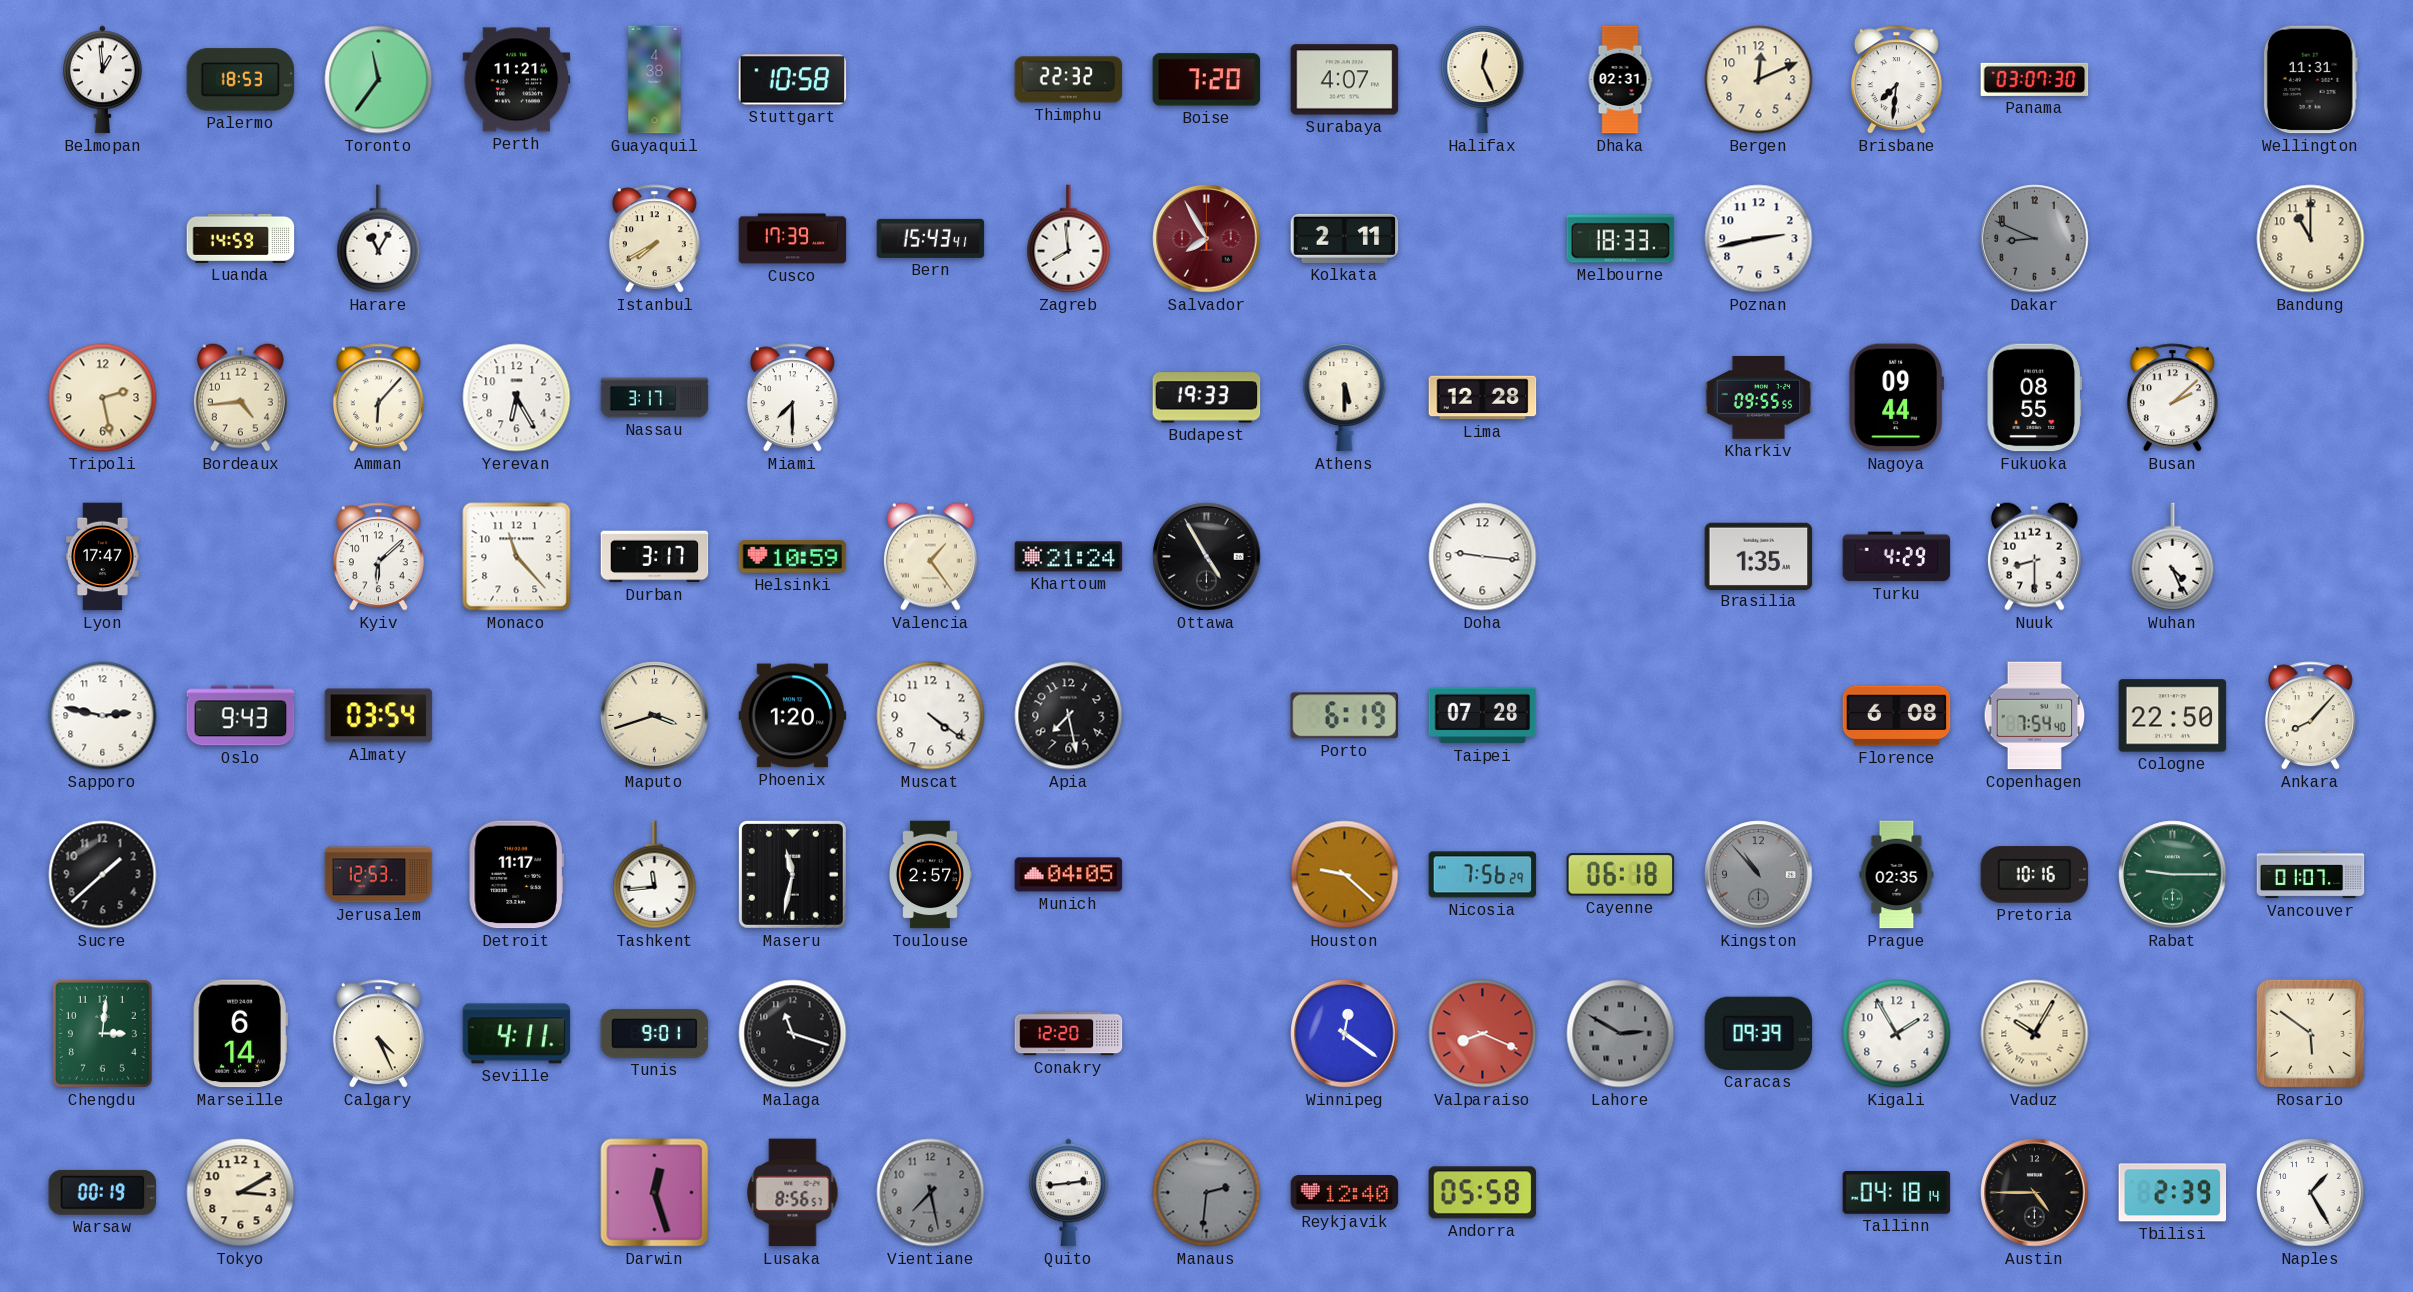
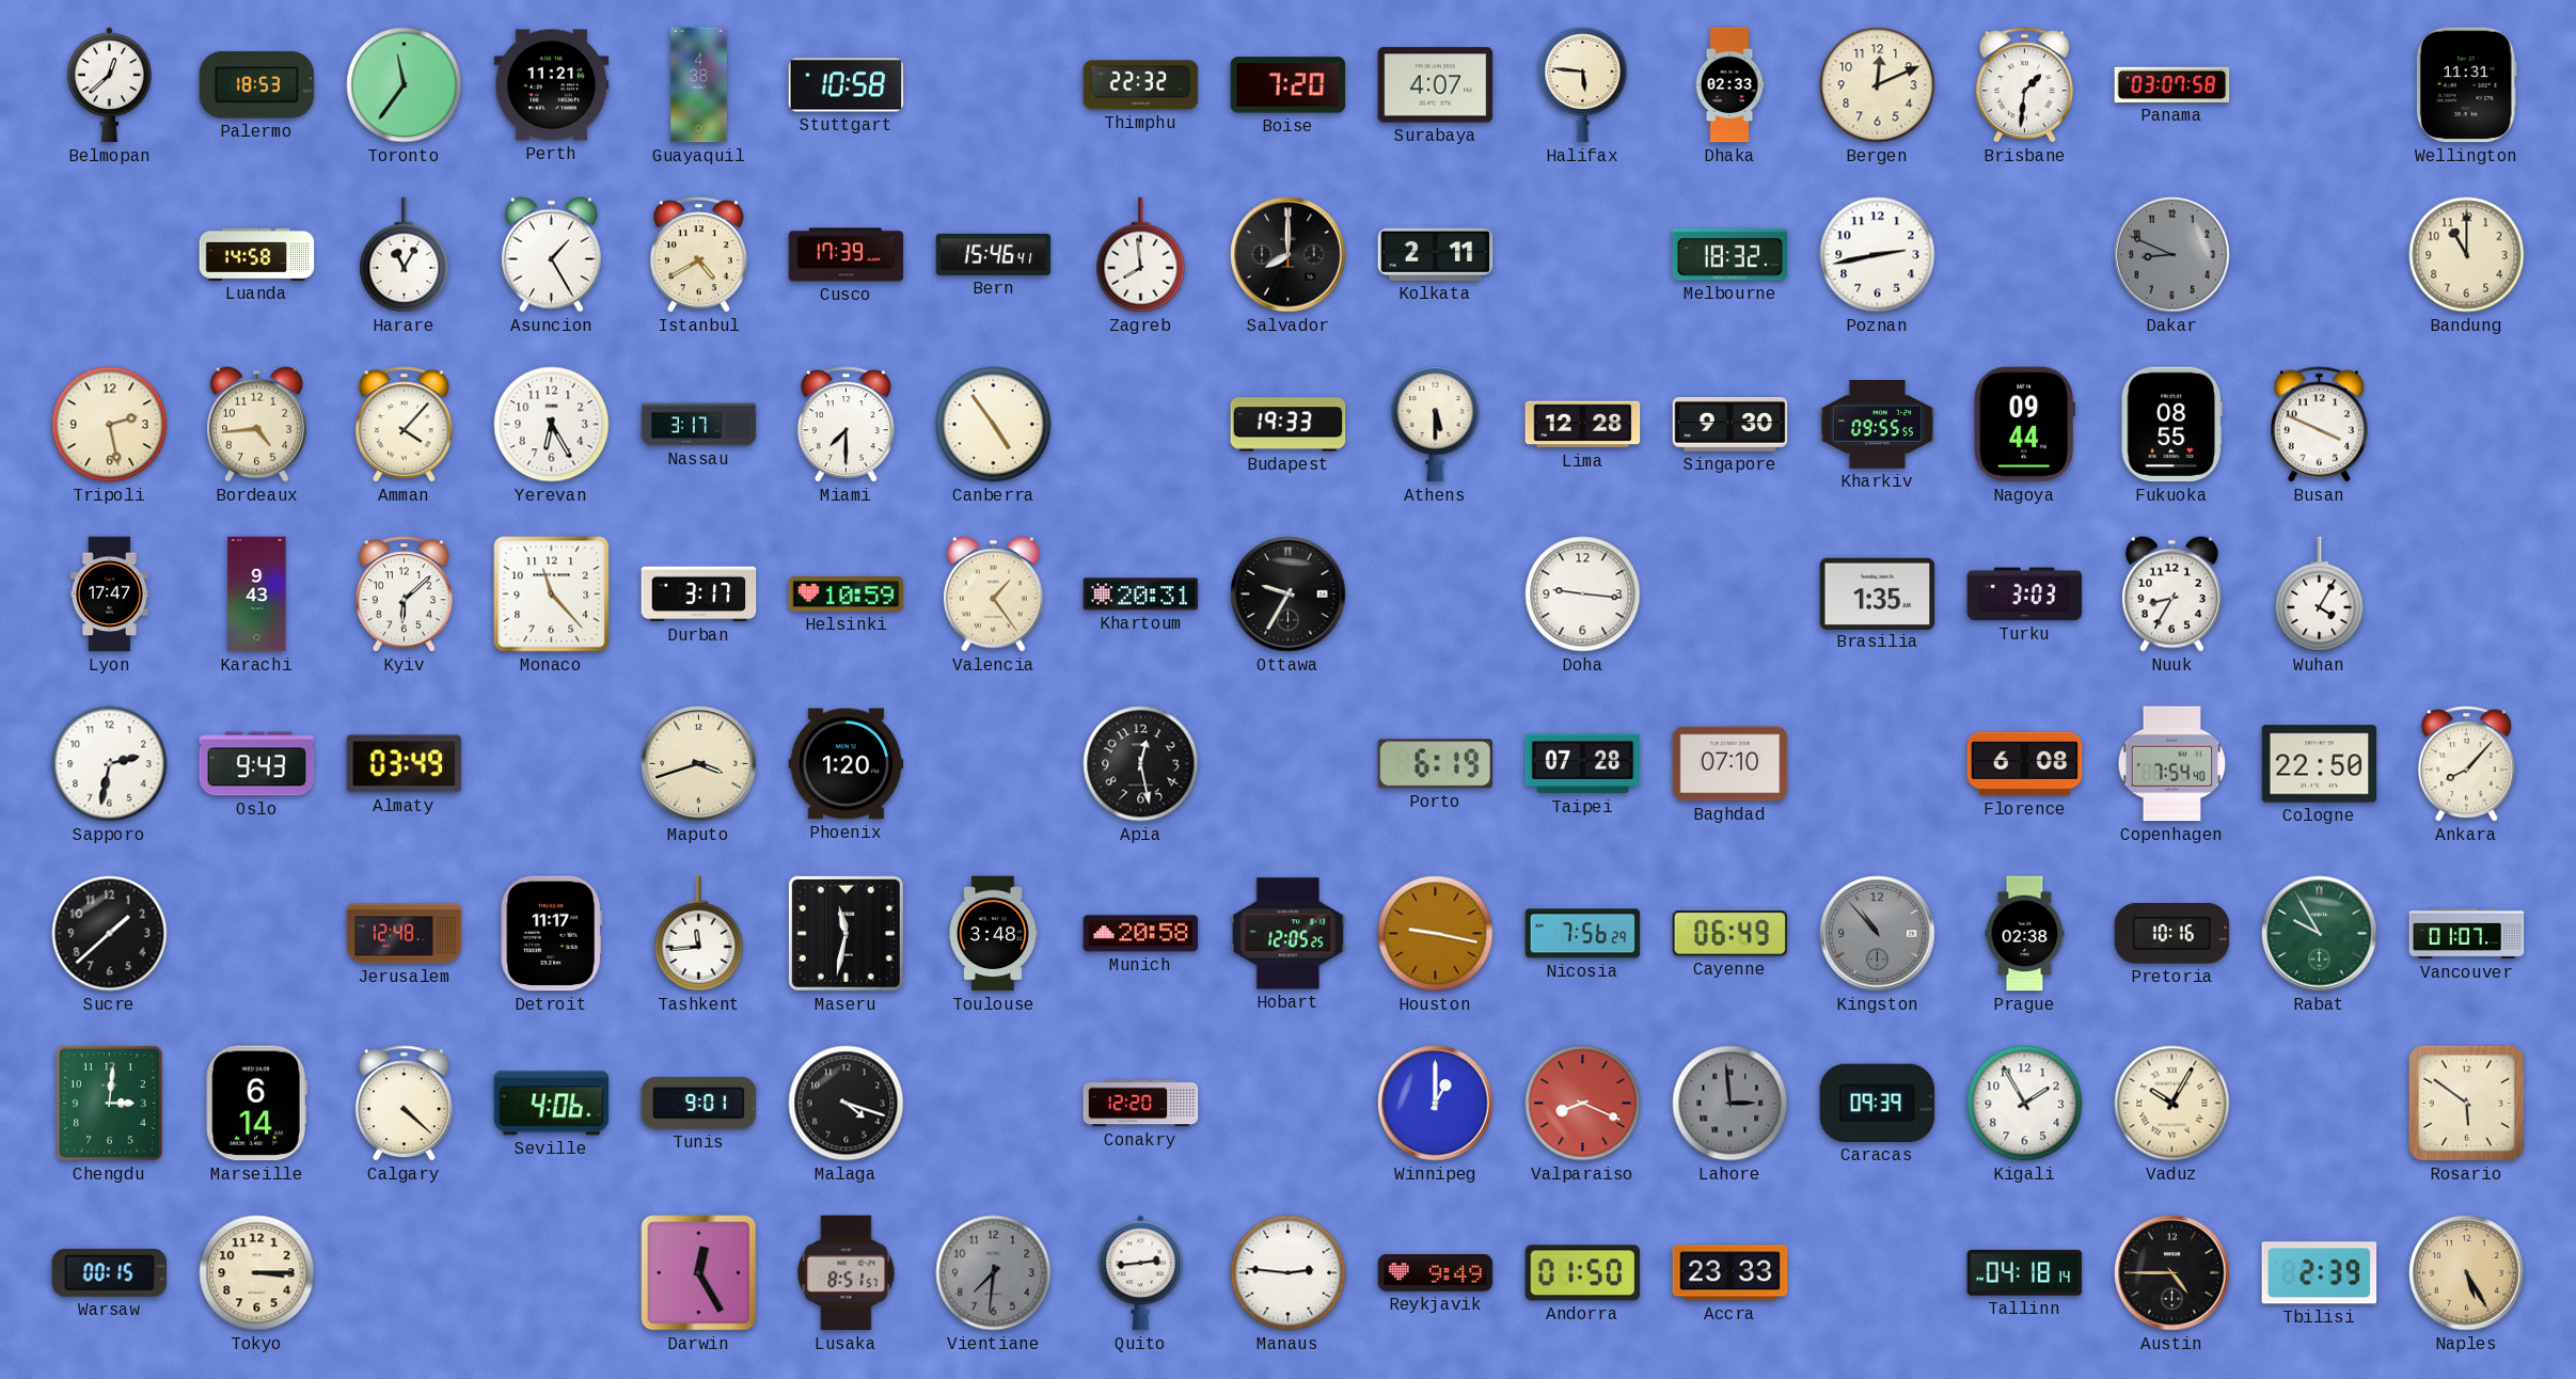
Belmopan: 12:59 -> 12:38
Halifax: 12:26 -> 5:46
Dhaka: 02:31 -> 02:33
Brisbane: 7:31 -> 1:31
Panama: 03:07:30 -> 03:07:58
Luanda: 14:59 -> 14:58
Asuncion: none -> 1:25
Istanbul: 7:40 -> 4:40
Bern: 15:43 -> 15:46
Salvador: 7:55 -> 8:00
Salvador dial: burgundy -> black
Melbourne: 18:33 -> 18:32
Amman: 6:07 -> 4:07
Canberra: none -> 4:54
Singapore: none -> 9:30
Busan: 2:08 -> 3:49
Karachi: none -> 9:43
Khartoum: 21:24 -> 20:31
Ottawa: 4:55 -> 9:35
Turku: 4:29 -> 3:03
Nuuk: 8:30 -> 8:35
Wuhan: 4:26 -> 4:05
Sapporo: 2:47 -> 2:32
Almaty: 03:54 -> 03:49
Muscat: 4:21 -> none
Apia: 7:28 -> 12:28
Baghdad: none -> 07:10
Jerusalem: 12:53 -> 12:48
Toulouse: 2:57 -> 3:48
Munich: 04:05 -> 20:58
Hobart: none -> 12:05
Houston: 9:22 -> 9:17
Cayenne: 06:18 -> 06:49
Prague: 02:35 -> 02:38
Rabat: 9:15 -> 9:55
Calgary: 4:26 -> 4:22
Seville: 4:11 -> 4:06
Malaga: 11:18 -> 4:18
Winnipeg: 12:21 -> 1:00
Lahore: 2:50 -> 2:59
Warsaw: 00:19 -> 00:15
Tokyo: 3:10 -> 3:15
Darwin: 12:27 -> 12:25
Lusaka: 8:56 -> 8:51
Vientiane: 7:28 -> 7:31
Manaus: 2:31 -> 2:46
Manaus dial: grey -> white
Reykjavik: 12:40 -> 9:49
Andorra: 05:58 -> 01:50
Accra: none -> 23:33
Naples: 1:25 -> 5:25
Naples dial: white -> champagne
